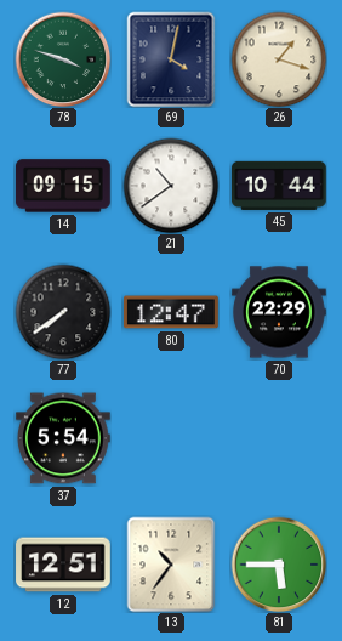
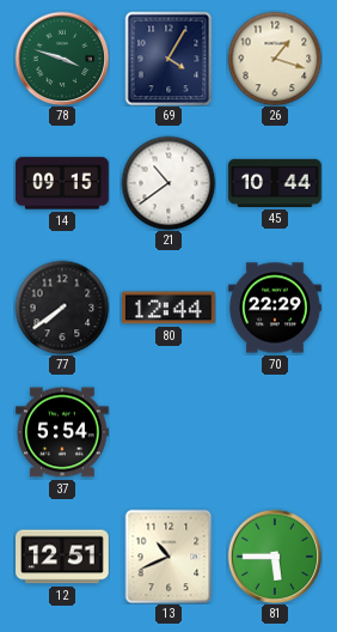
69: 4:02 -> 4:05
80: 12:47 -> 12:44
13: 10:36 -> 10:41
